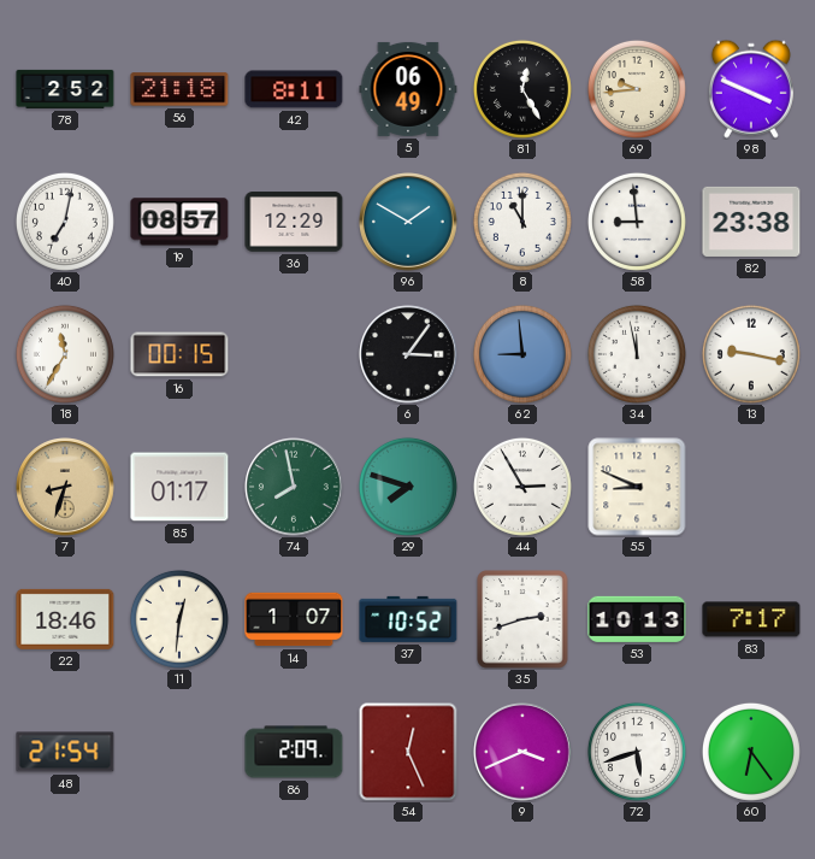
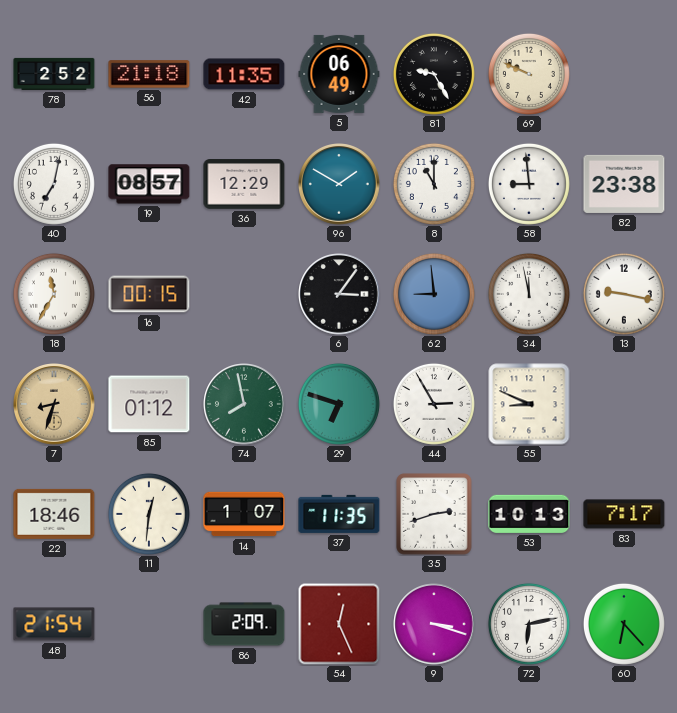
42: 8:11 -> 11:35
81: 12:25 -> 9:25
69: 9:44 -> 9:49
98: 3:49 -> none
85: 01:17 -> 01:12
29: 7:48 -> 6:48
37: 10:52 -> 11:35
9: 3:41 -> 3:18
72: 5:42 -> 6:13
60: 6:24 -> 6:23
